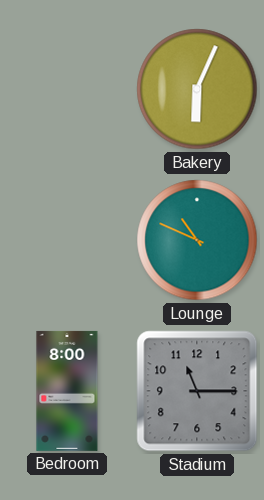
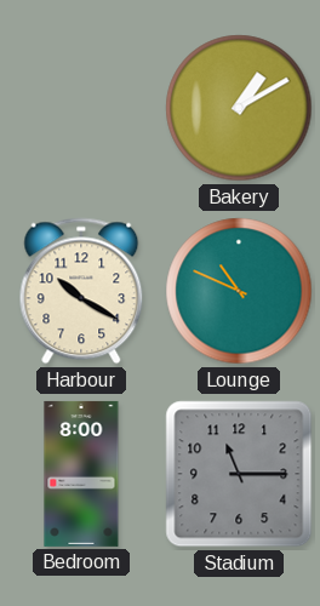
Bakery: 6:04 -> 1:10
Harbour: none -> 10:20
